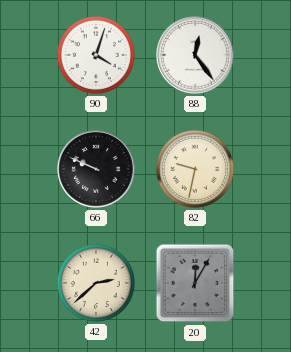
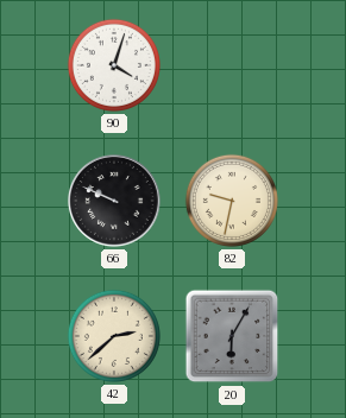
88: 12:24 -> none
20: 12:05 -> 6:05
